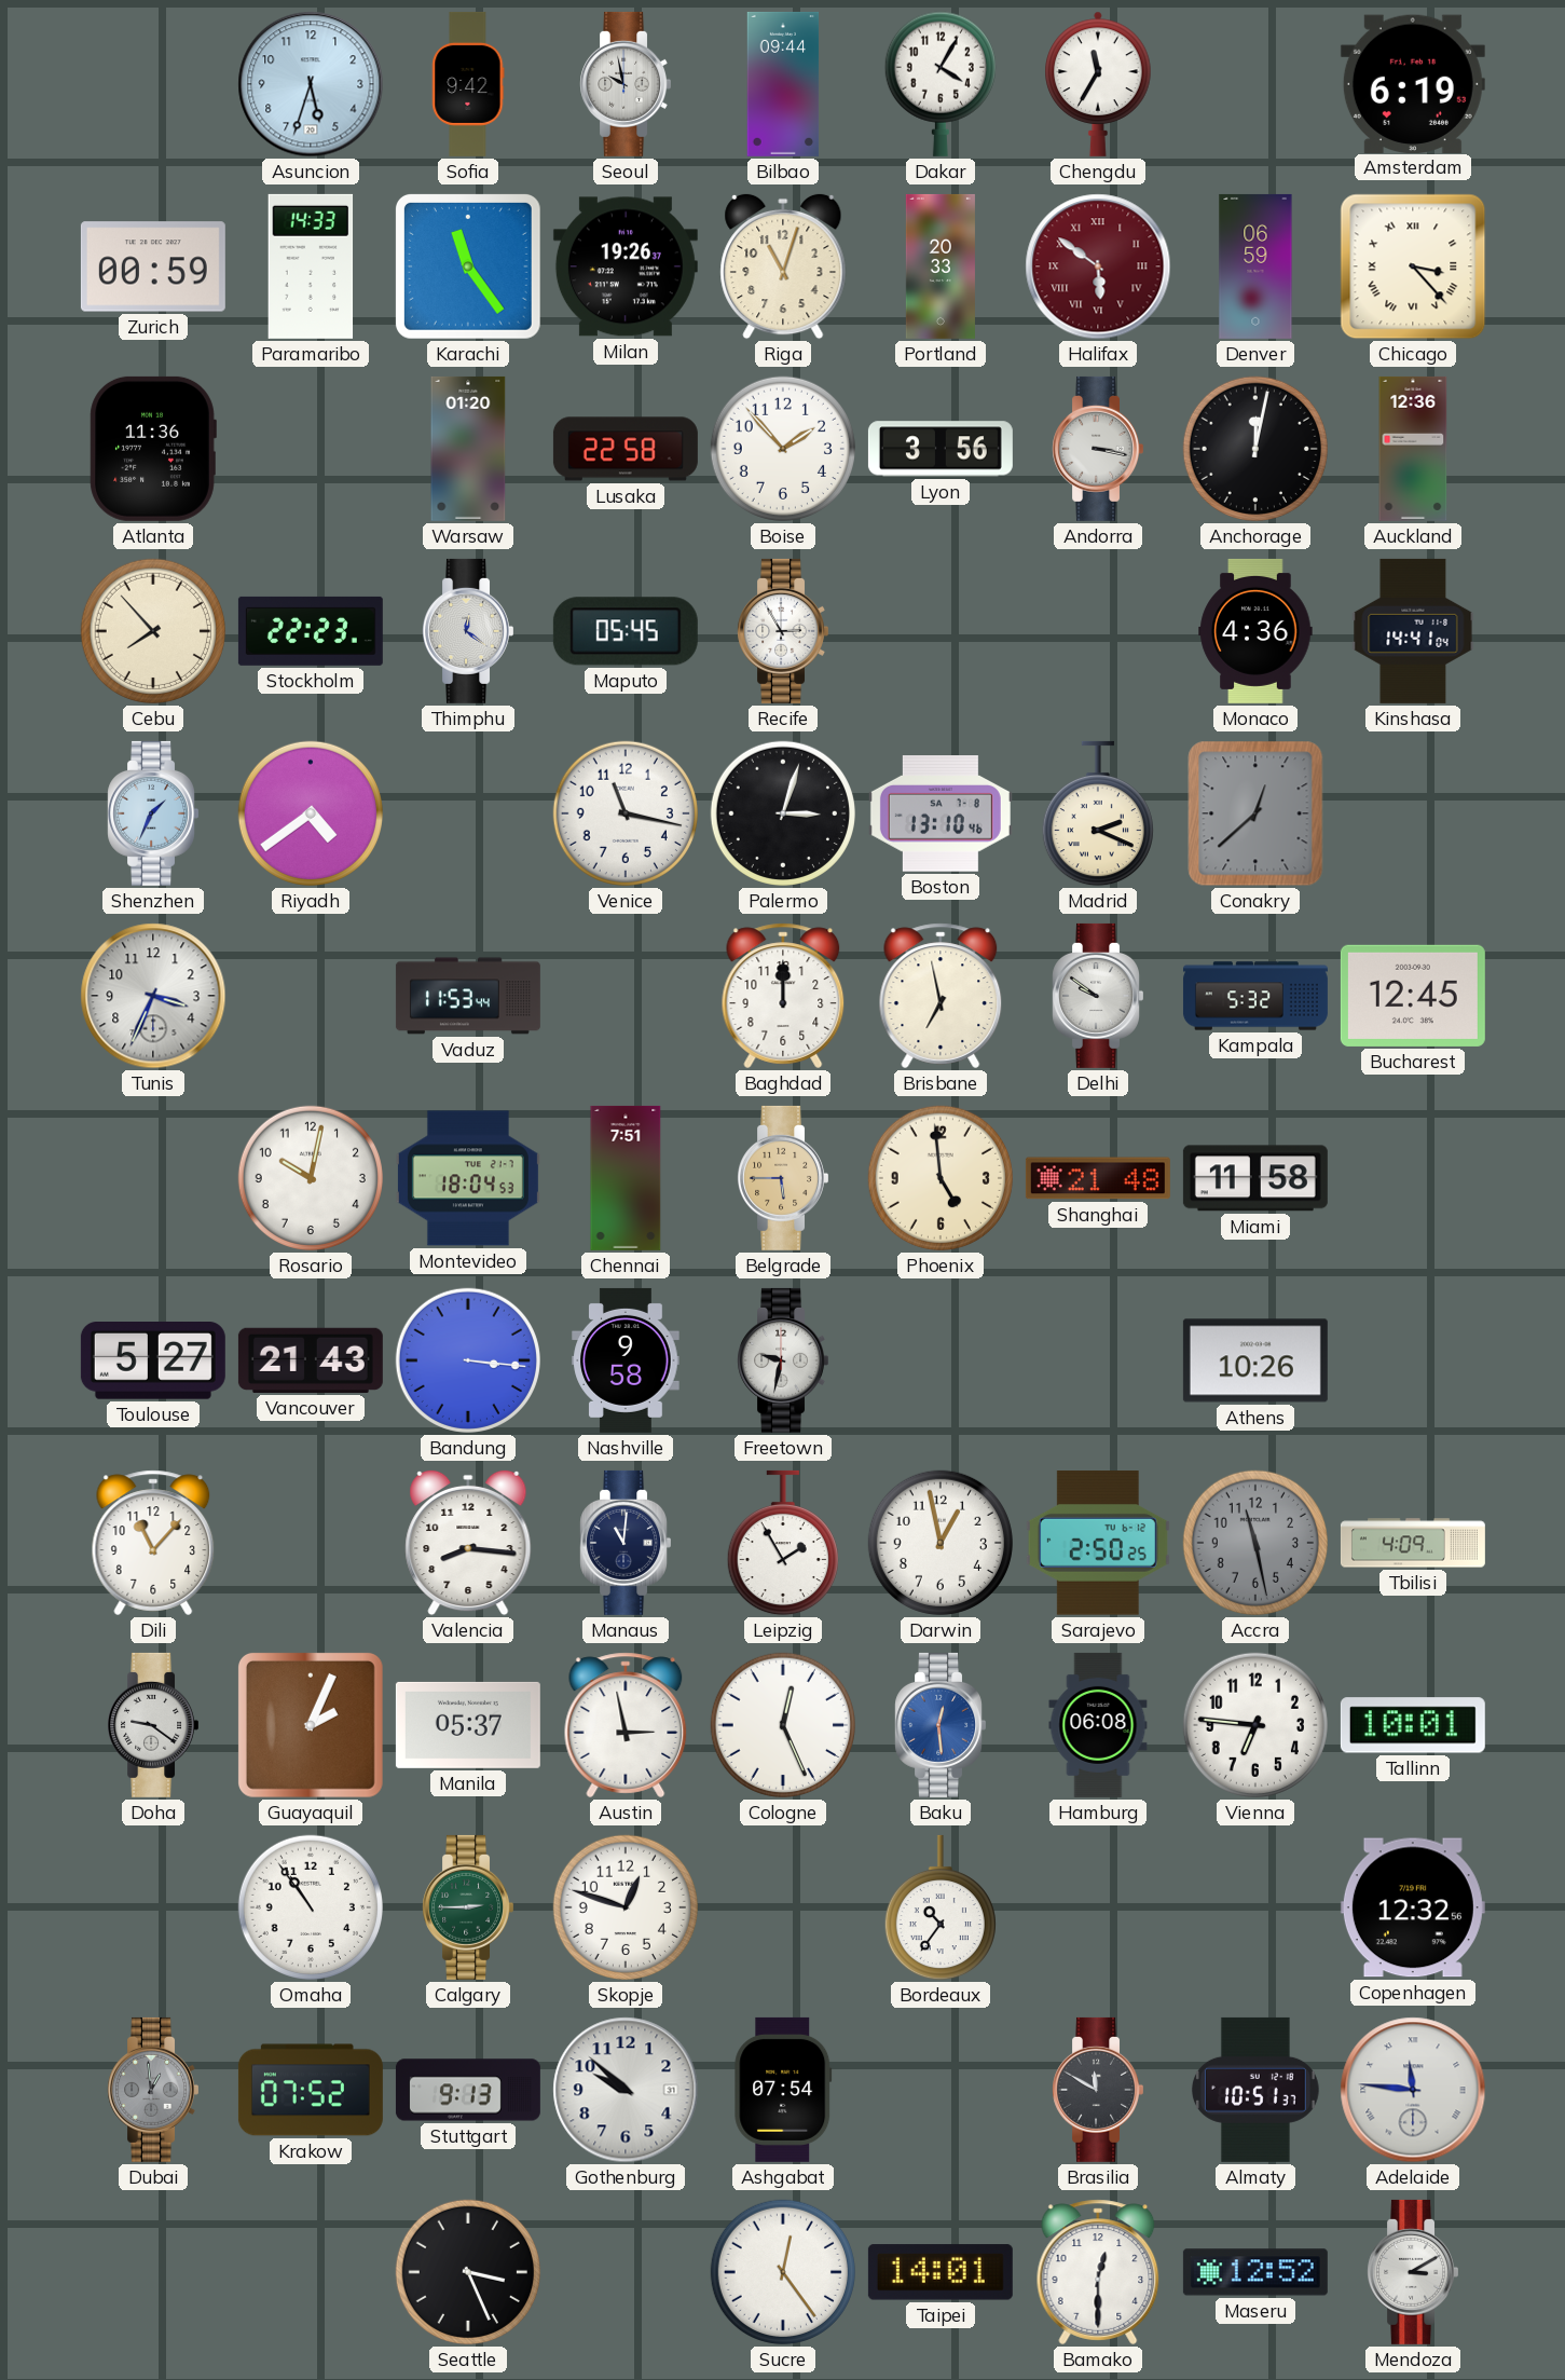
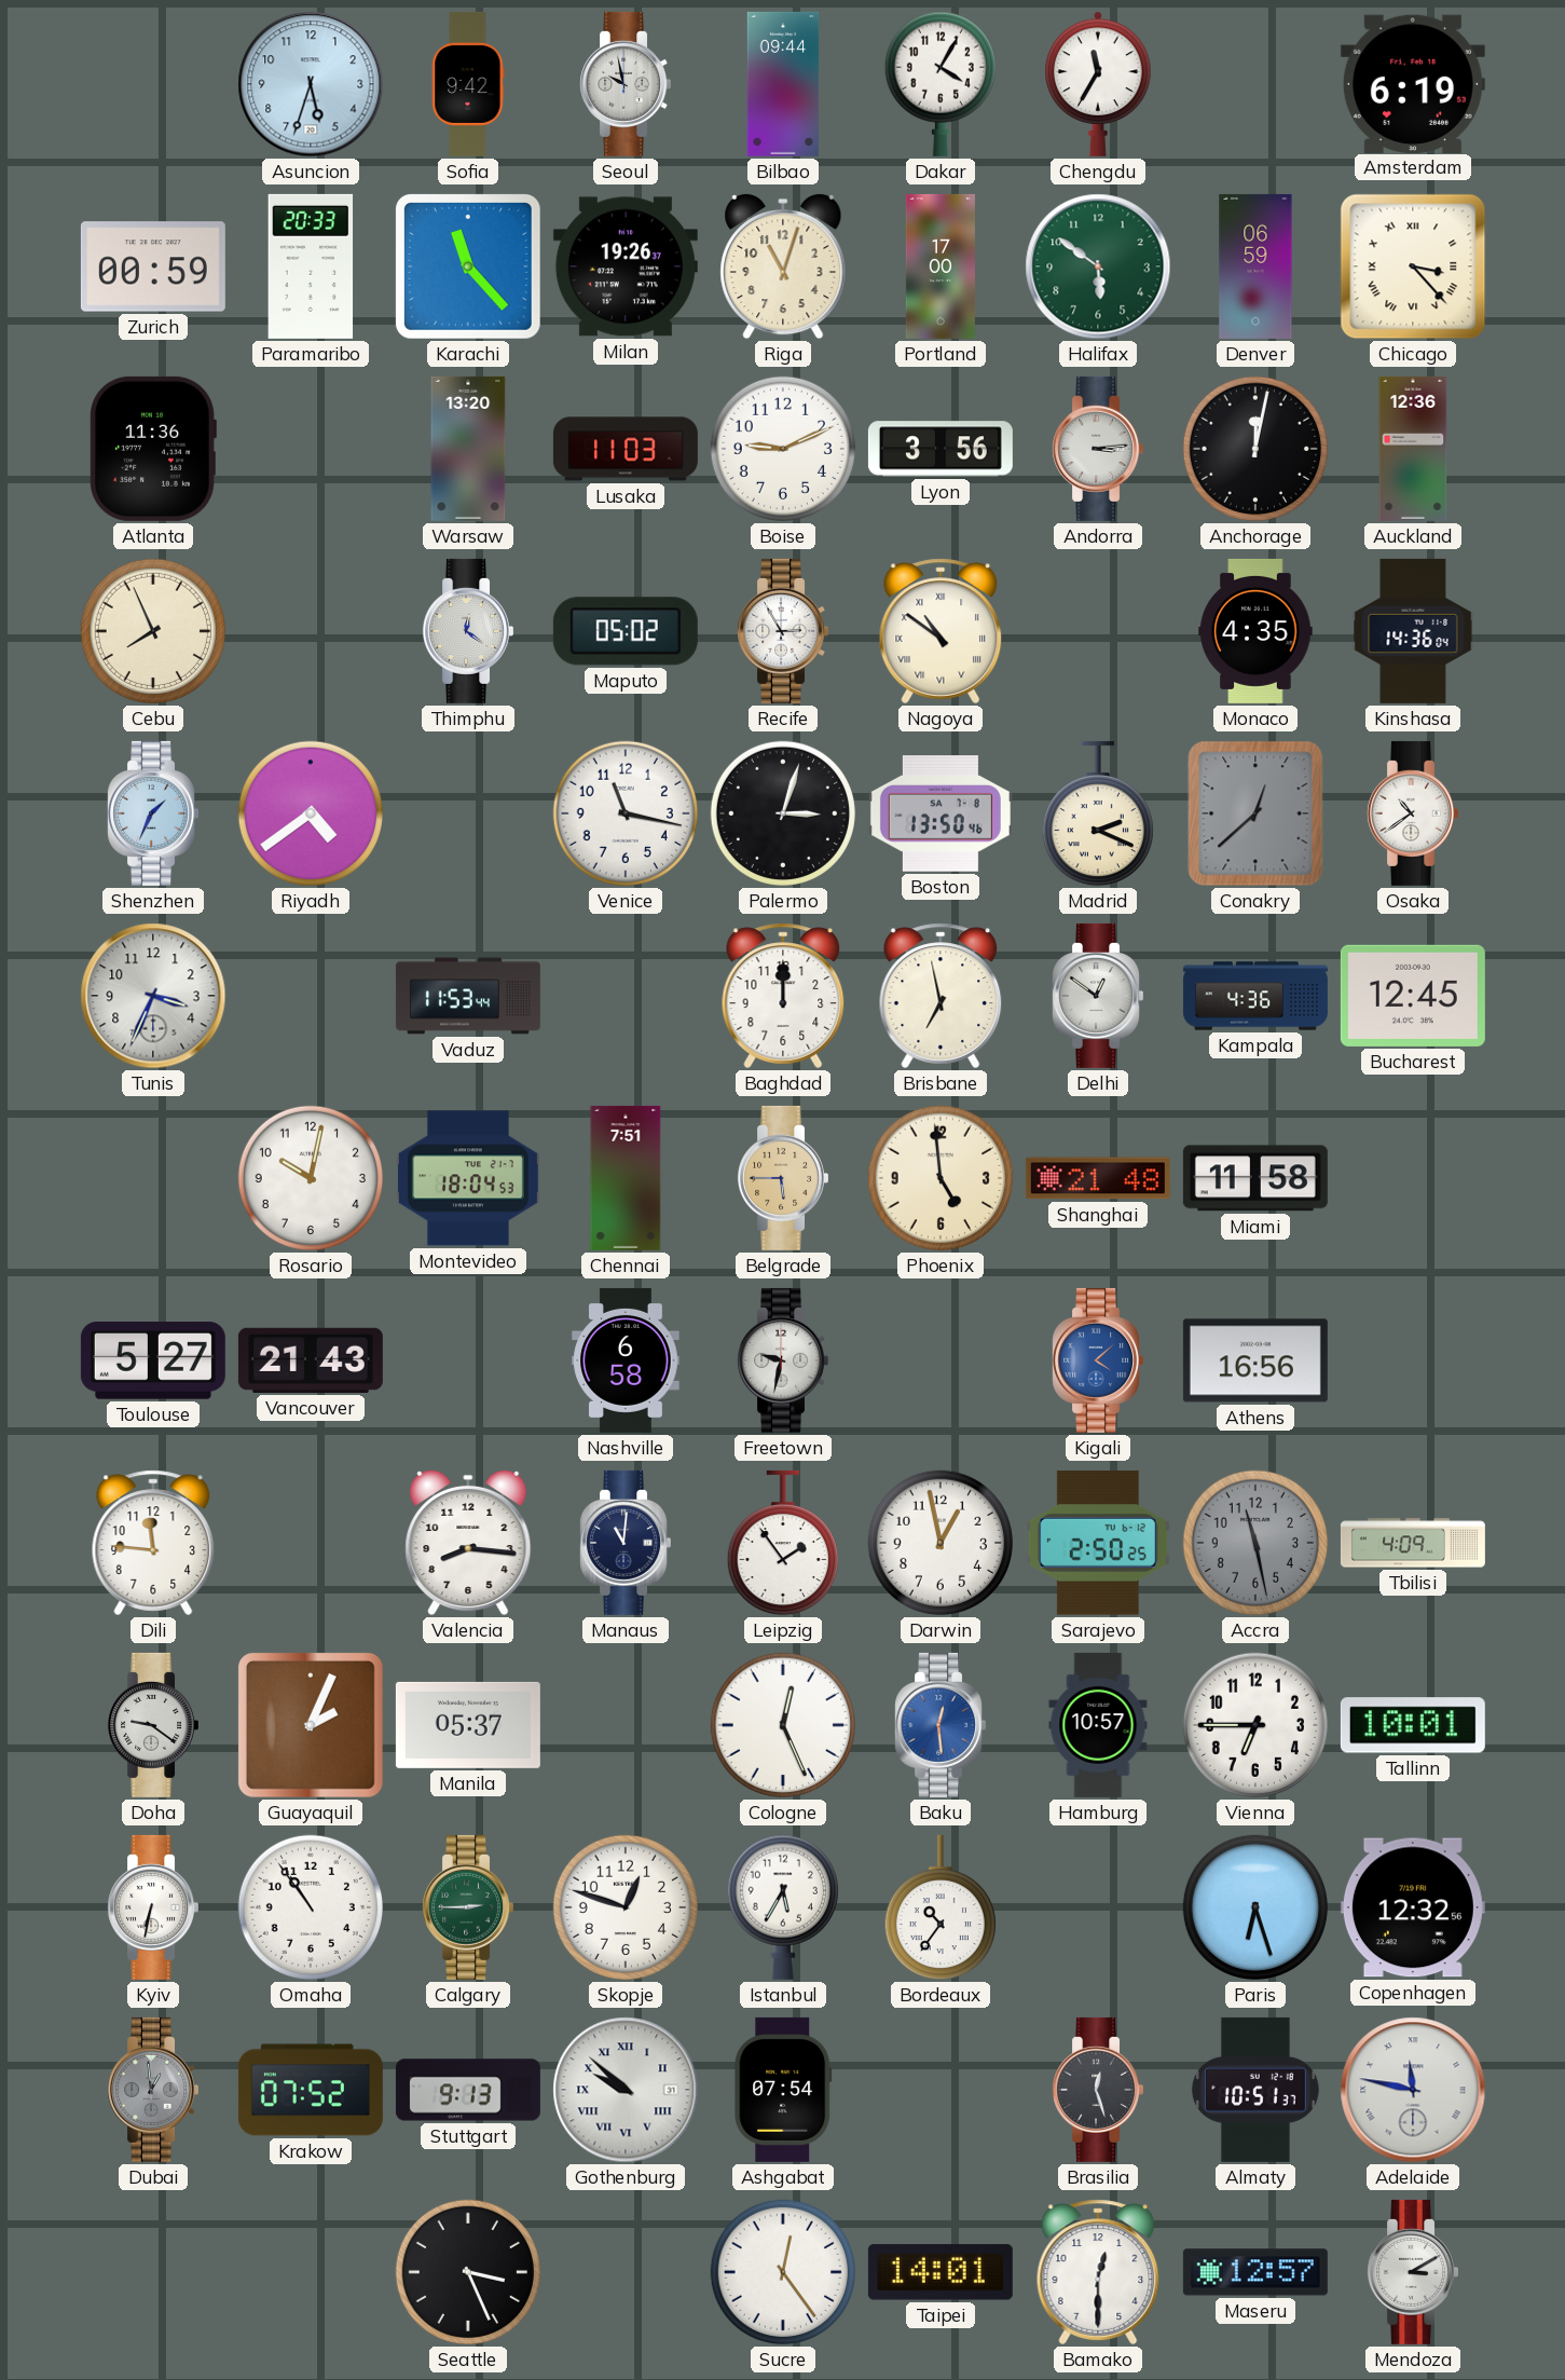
Paramaribo: 14:33 -> 20:33
Karachi: 11:24 -> 11:23
Portland: 20:33 -> 17:00
Halifax dial: burgundy -> green
Halifax numerals: Roman -> Arabic
Warsaw: 01:20 -> 13:20
Lusaka: 22:58 -> 11:03
Boise: 1:53 -> 9:11
Andorra: 3:17 -> 3:14
Cebu: 7:53 -> 7:56
Stockholm: 22:23 -> none
Maputo: 05:45 -> 05:02
Nagoya: none -> 10:51
Monaco: 4:36 -> 4:35
Kinshasa: 14:41 -> 14:36
Boston: 13:10 -> 13:50
Osaka: none -> 10:39
Delhi: 9:51 -> 12:51
Kampala: 5:32 -> 4:36
Bandung: 3:16 -> none
Nashville: 9:58 -> 6:58
Kigali: none -> 4:08
Athens: 10:26 -> 16:56
Dili: 11:07 -> 11:46
Leipzig: 1:55 -> 1:54
Austin: 2:58 -> none
Hamburg: 06:08 -> 10:57
Vienna: 6:46 -> 6:45
Kyiv: none -> 6:32
Istanbul: none -> 5:35
Paris: none -> 6:27
Gothenburg numerals: Arabic -> Roman
Brasilia: 11:50 -> 12:27
Adelaide: 11:46 -> 11:47
Maseru: 12:52 -> 12:57
